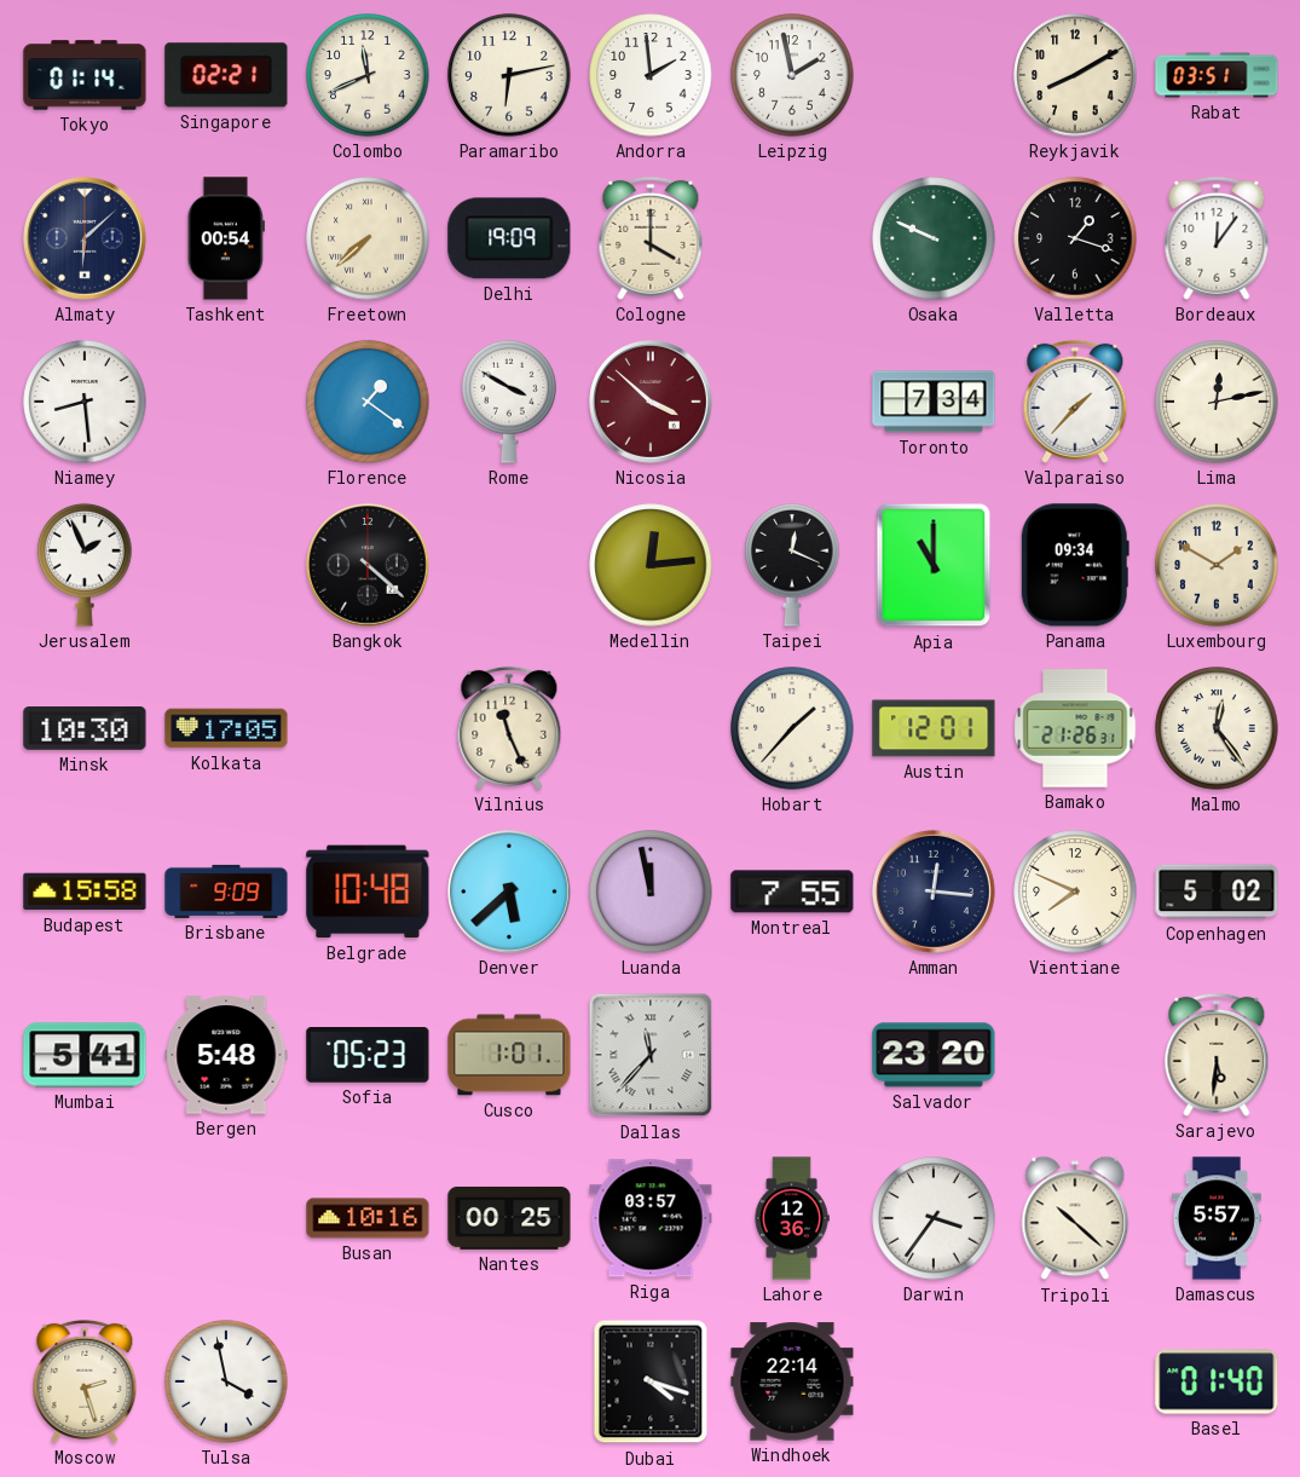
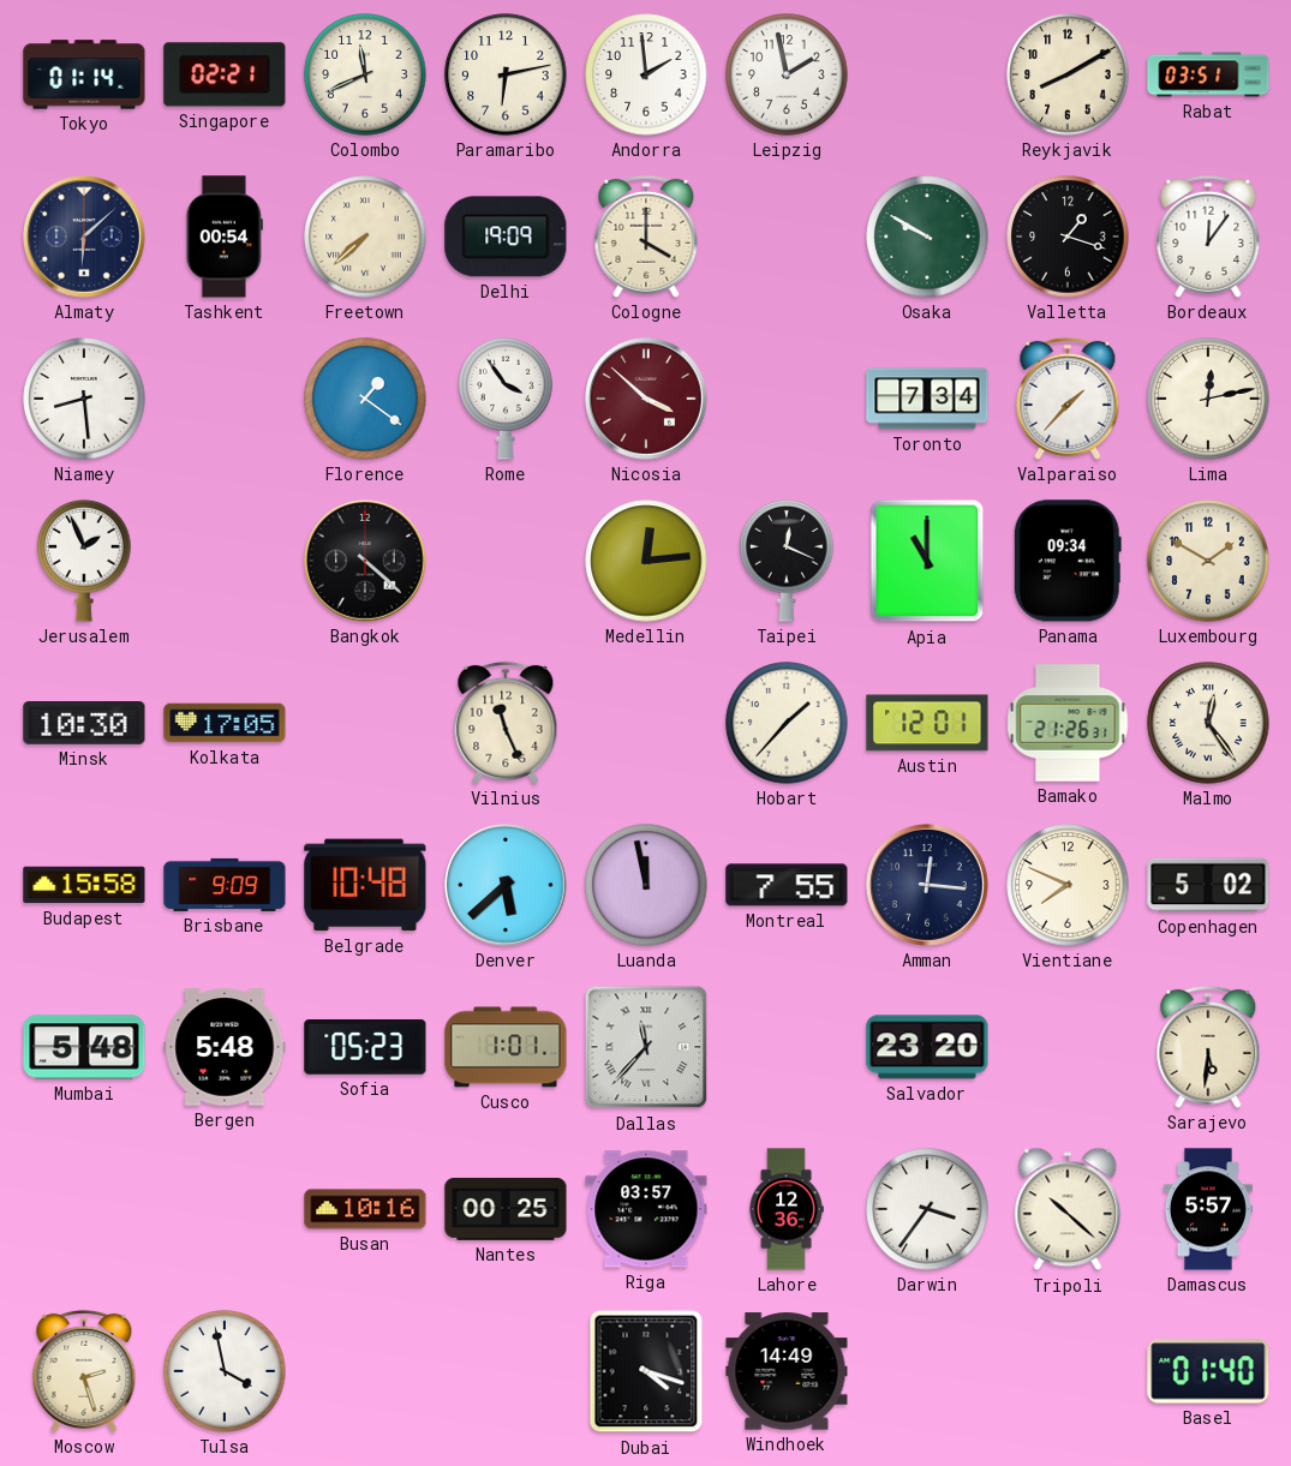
Osaka: 9:49 -> 9:50
Rome: 3:50 -> 3:54
Mumbai: 5:41 -> 5:48
Windhoek: 22:14 -> 14:49
